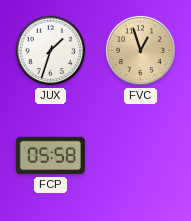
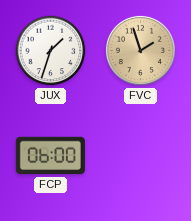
FVC: 12:57 -> 1:57
FCP: 05:58 -> 06:00
